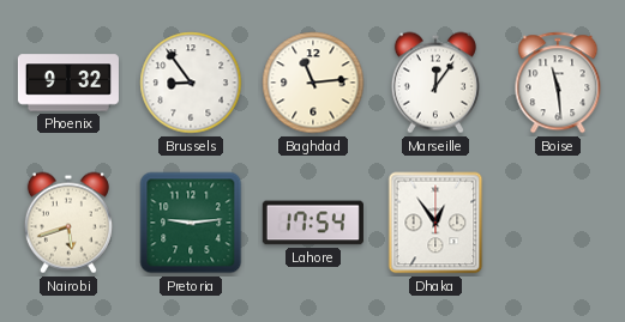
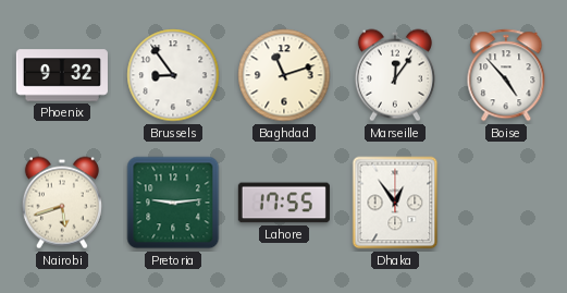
Baghdad: 11:14 -> 11:12
Boise: 11:29 -> 4:53
Lahore: 17:54 -> 17:55
